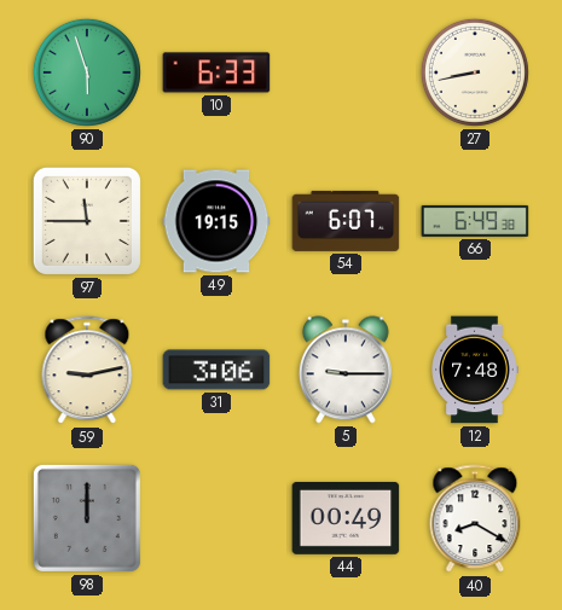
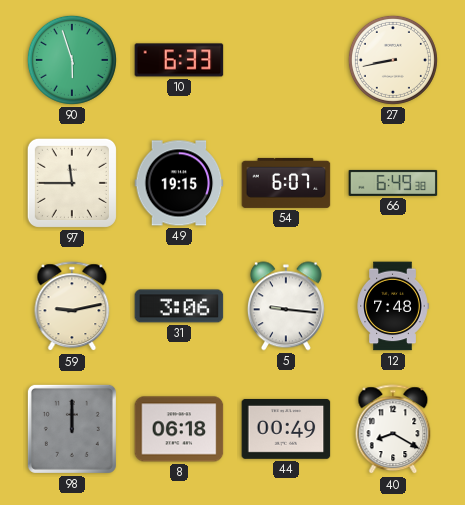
5: 9:15 -> 9:16
8: none -> 06:18
